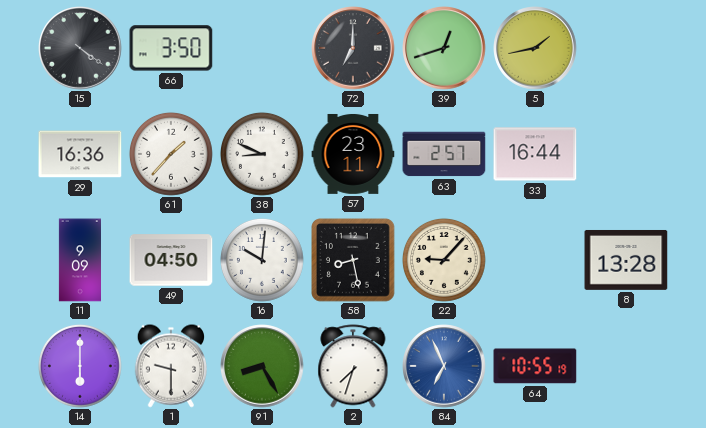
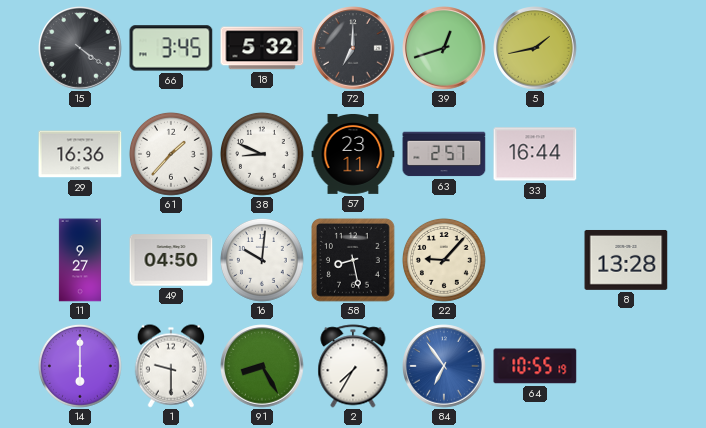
66: 3:50 -> 3:45
18: none -> 5:32
11: 9:09 -> 9:27
2: 7:33 -> 7:35
84: 6:56 -> 6:54
